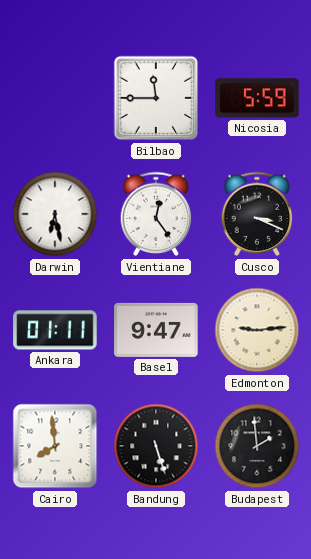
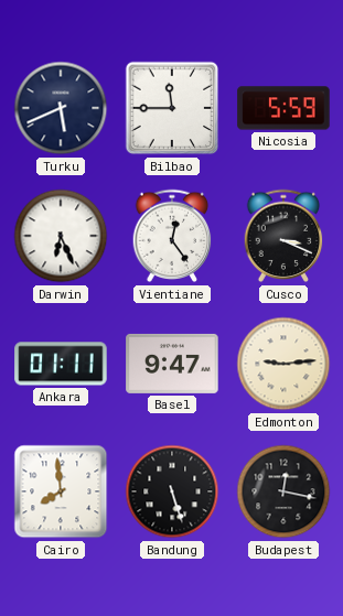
Turku: none -> 5:41
Darwin: 6:28 -> 6:26
Budapest: 1:59 -> 12:17
